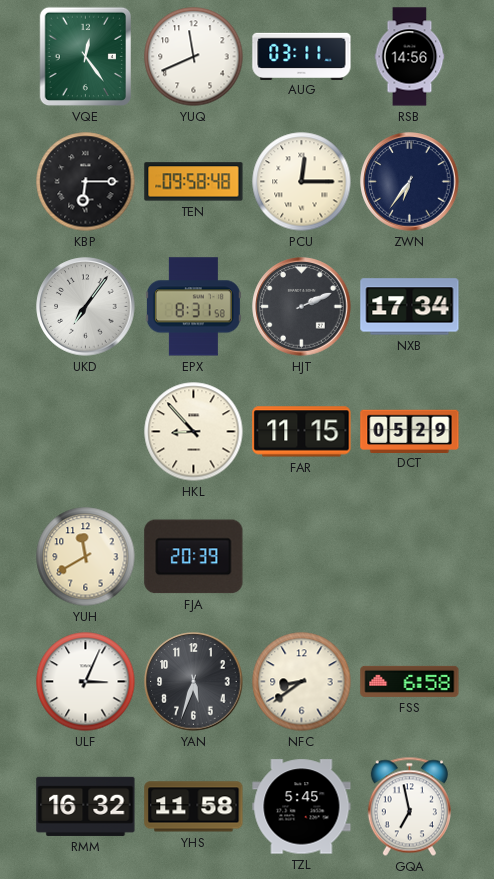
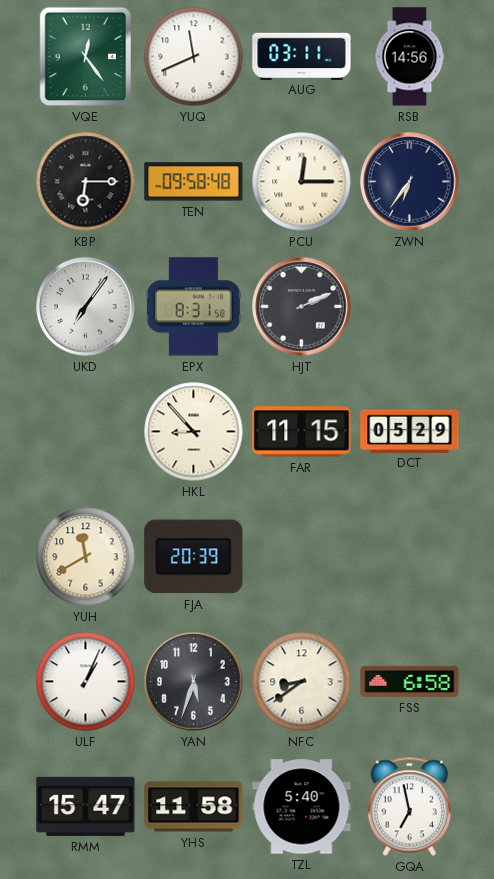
NXB: 17:34 -> none
ULF: 3:04 -> 1:04
RMM: 16:32 -> 15:47
TZL: 5:45 -> 5:40
